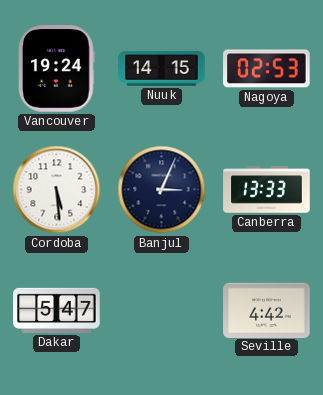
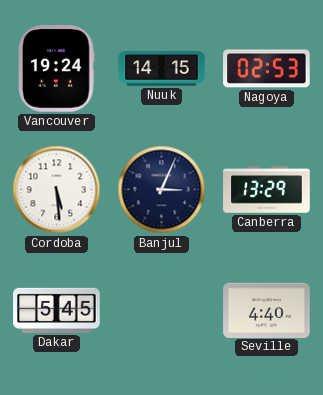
Canberra: 13:33 -> 13:29
Dakar: 5:47 -> 5:45
Seville: 4:42 -> 4:40
